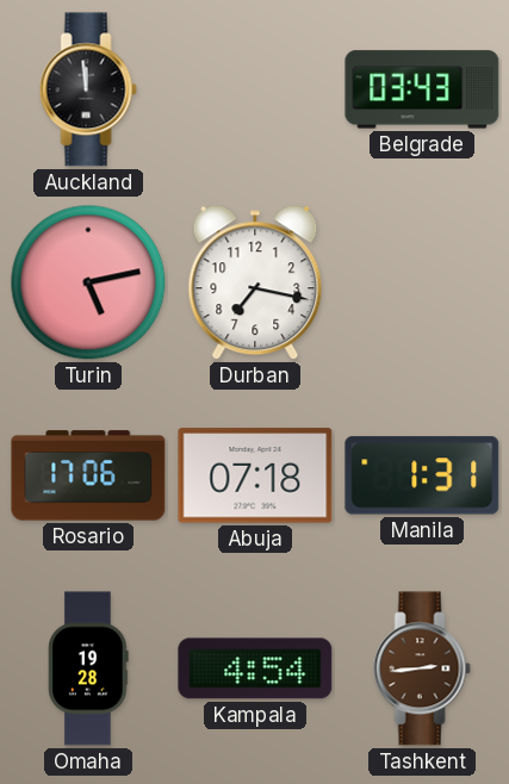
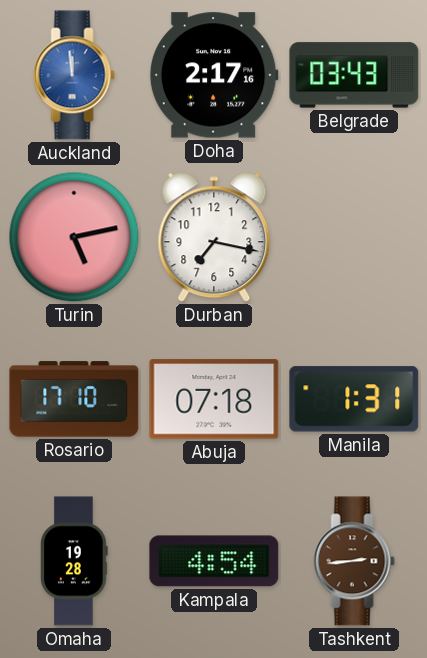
Auckland dial: black -> blue
Doha: none -> 2:17
Rosario: 17:06 -> 17:10
